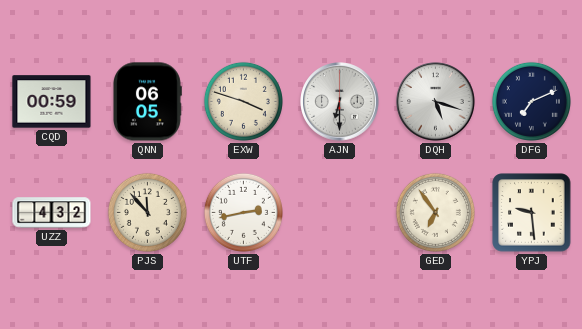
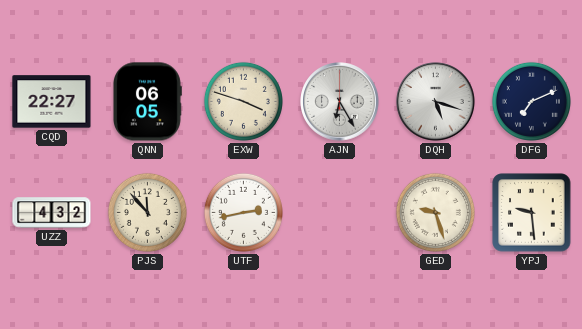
CQD: 00:59 -> 22:27
AJN: 6:30 -> 6:25
GED: 6:54 -> 9:27
